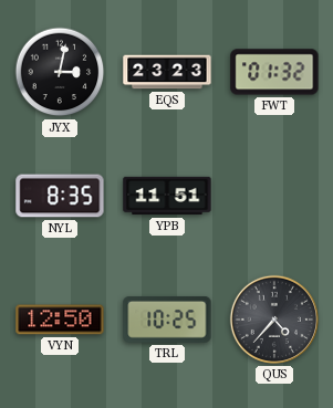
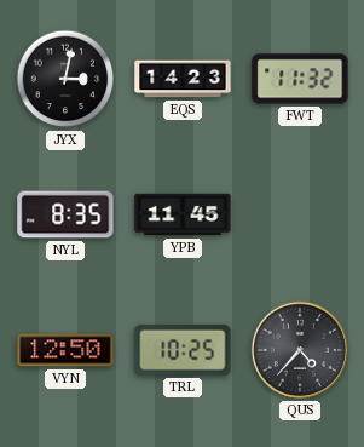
EQS: 23:23 -> 14:23
FWT: 01:32 -> 11:32
YPB: 11:51 -> 11:45
